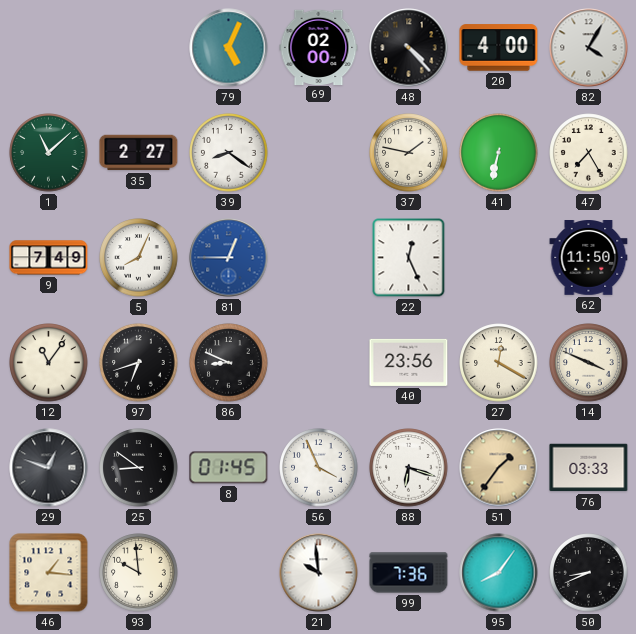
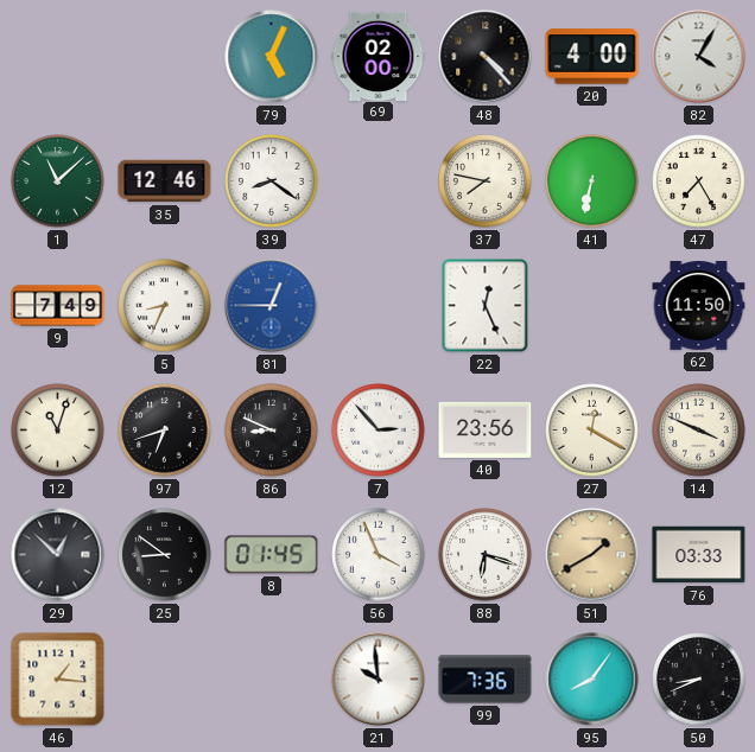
35: 2:27 -> 12:46
37: 1:47 -> 7:47
5: 8:04 -> 8:34
12: 11:06 -> 11:03
7: none -> 2:53
29: 12:48 -> 12:52
51: 1:36 -> 1:40
93: 9:59 -> none
